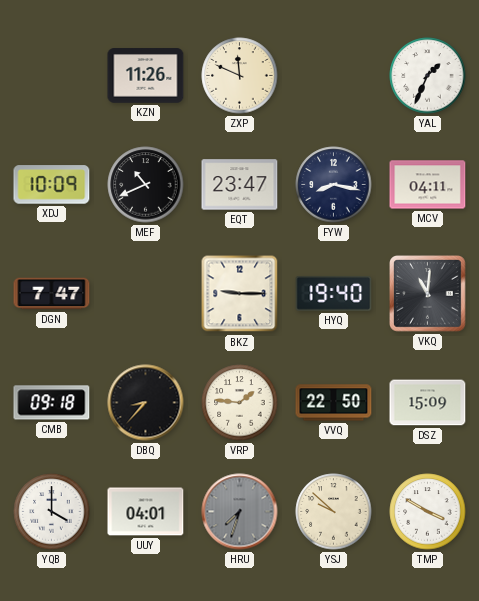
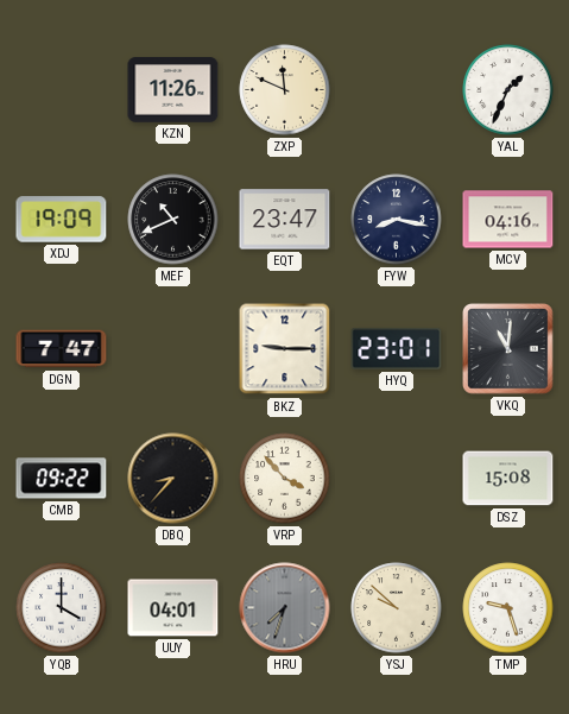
XDJ: 10:09 -> 19:09
MCV: 04:11 -> 04:16
HYQ: 19:40 -> 23:01
CMB: 09:18 -> 09:22
VRP: 1:46 -> 3:53
VVQ: 22:50 -> none
DSZ: 15:09 -> 15:08
TMP: 3:50 -> 9:27
